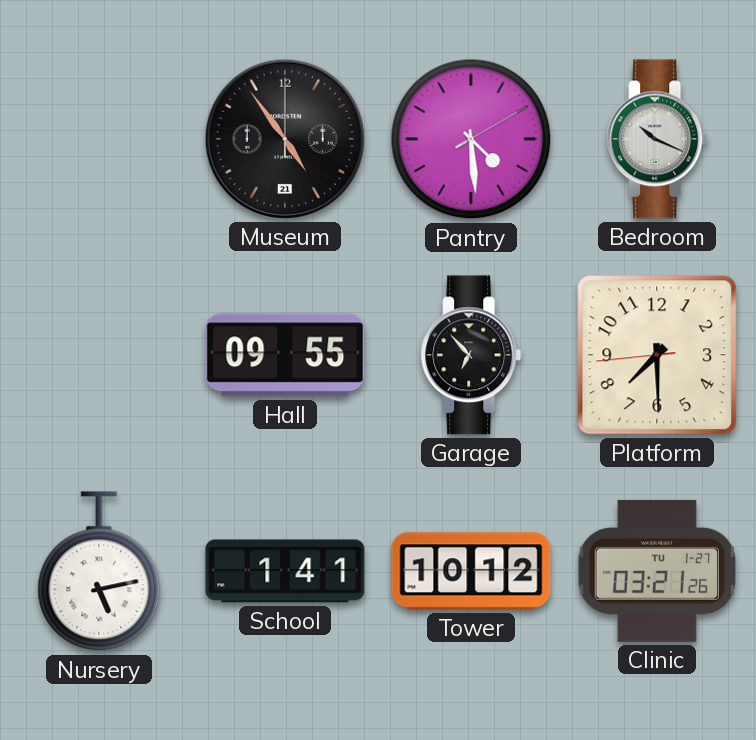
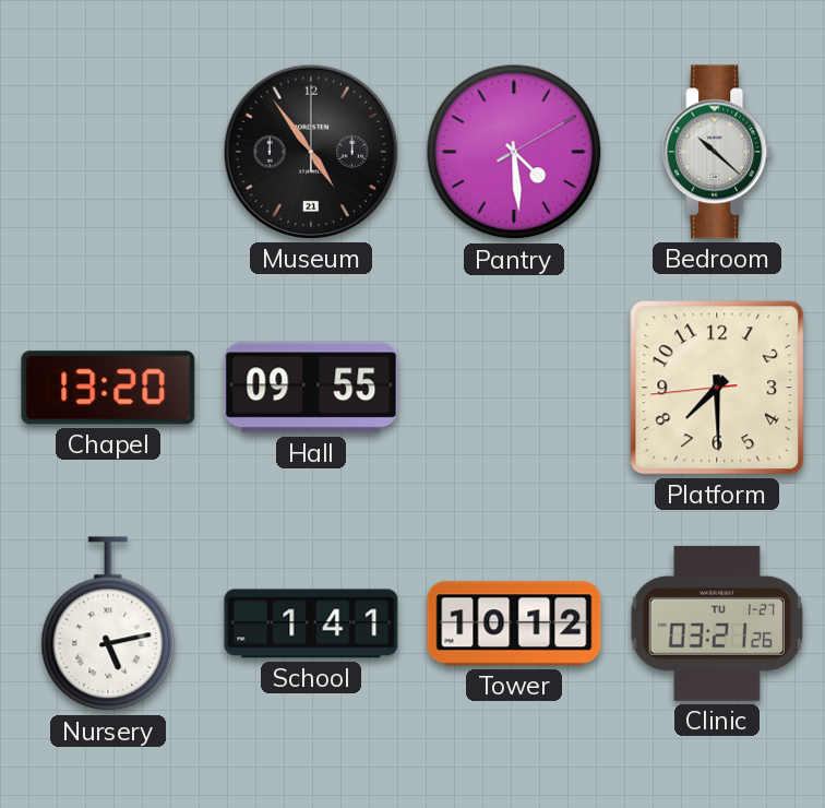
Bedroom: 10:19 -> 10:22
Chapel: none -> 13:20
Garage: 6:53 -> none
